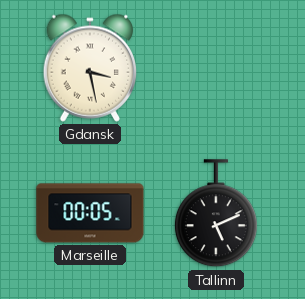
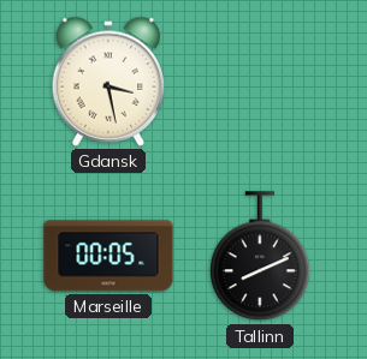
Tallinn: 5:11 -> 8:11
